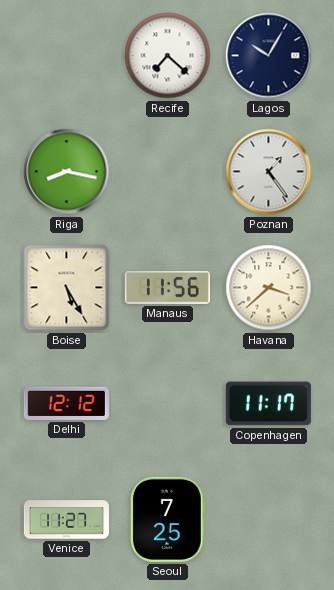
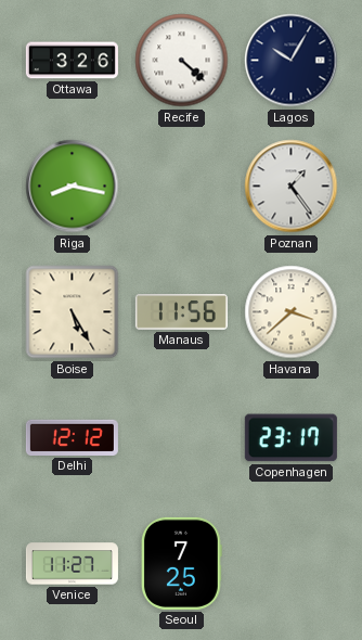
Ottawa: none -> 3:26
Recife: 7:22 -> 4:22
Copenhagen: 11:17 -> 23:17
